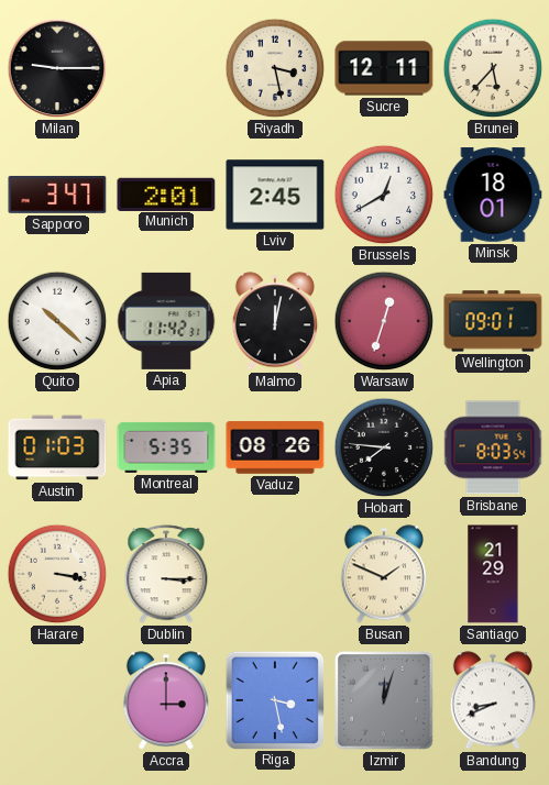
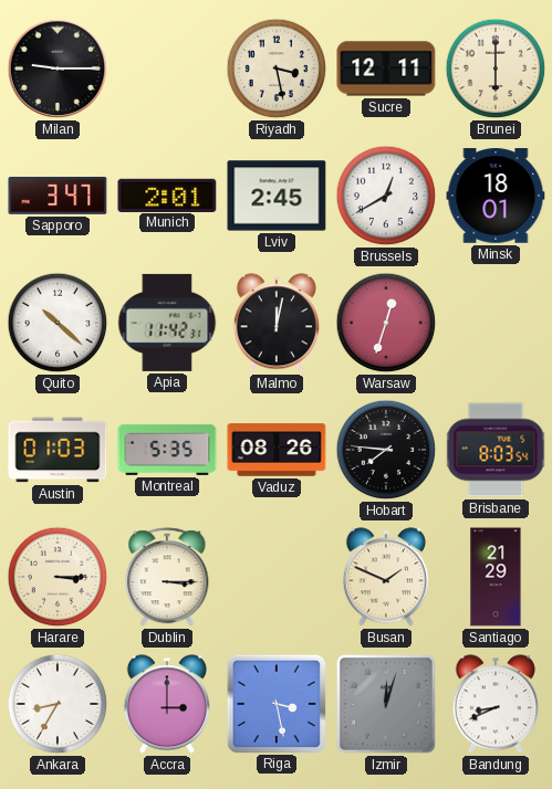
Brunei: 5:37 -> 6:00
Wellington: 09:01 -> none
Harare: 3:17 -> 3:15
Ankara: none -> 8:35
